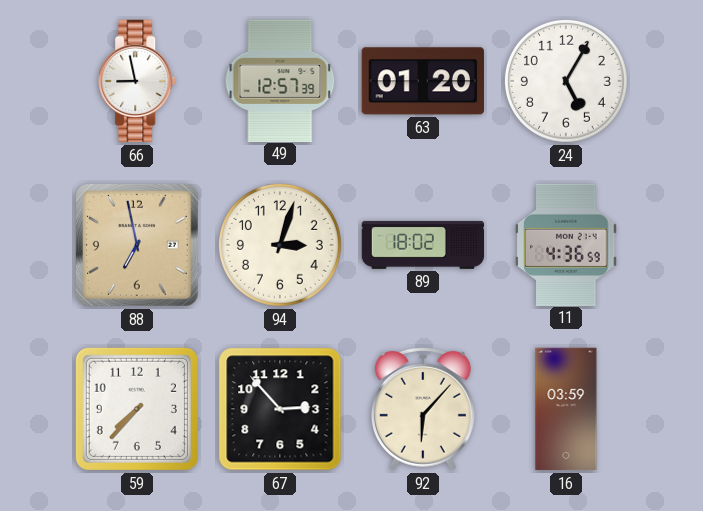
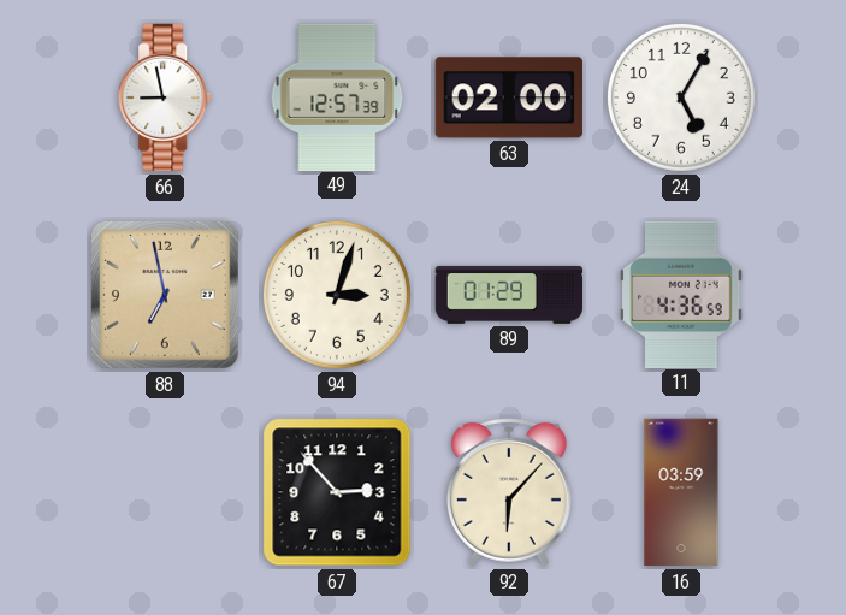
63: 01:20 -> 02:00
89: 18:02 -> 01:29
59: 7:37 -> none
